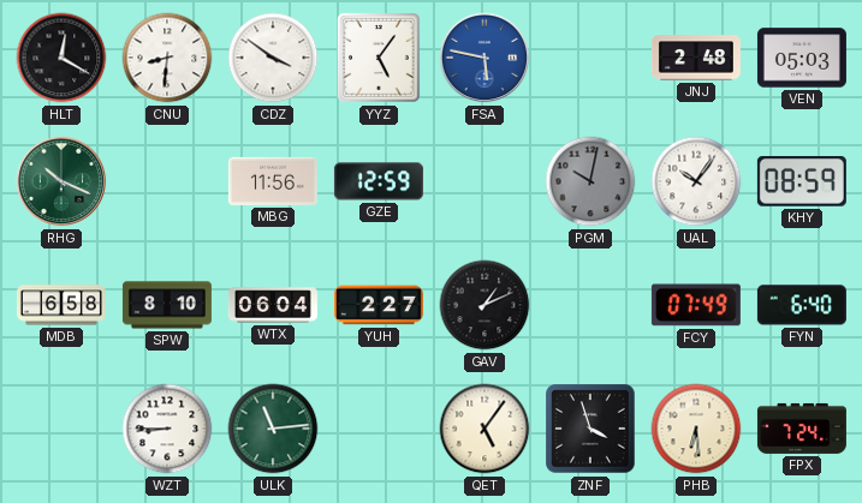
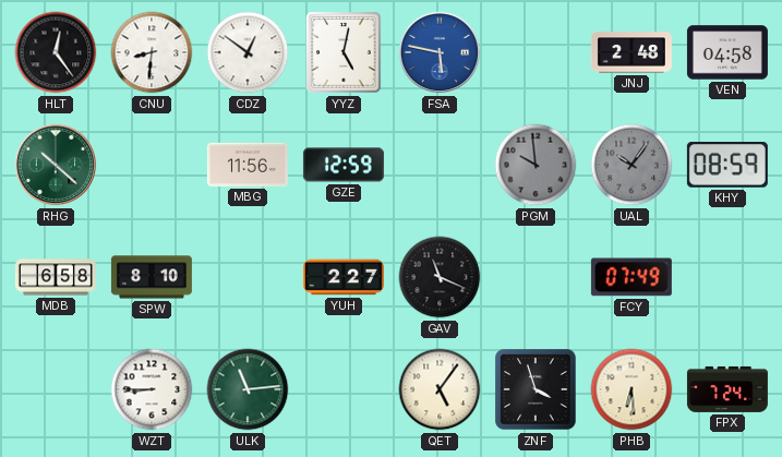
HLT: 12:20 -> 12:24
CDZ: 3:51 -> 12:51
YYZ: 5:06 -> 5:02
VEN: 05:03 -> 04:58
RHG: 10:19 -> 10:22
PGM: 10:02 -> 9:59
UAL dial: white -> grey
WTX: 06:04 -> none
GAV: 1:11 -> 11:19
FYN: 6:40 -> none
